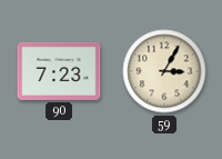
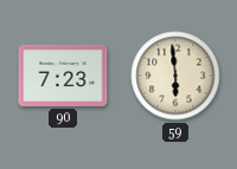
59: 3:05 -> 5:59
